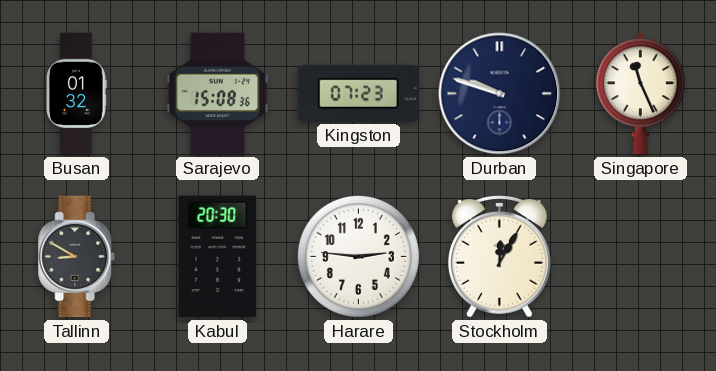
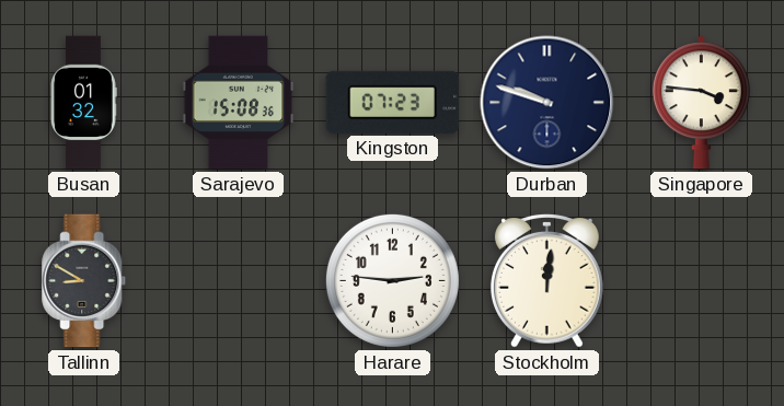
Singapore: 11:26 -> 3:46
Kabul: 20:30 -> none
Stockholm: 12:05 -> 12:01
